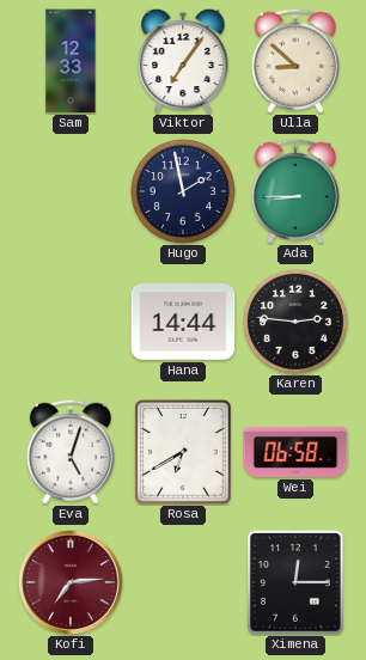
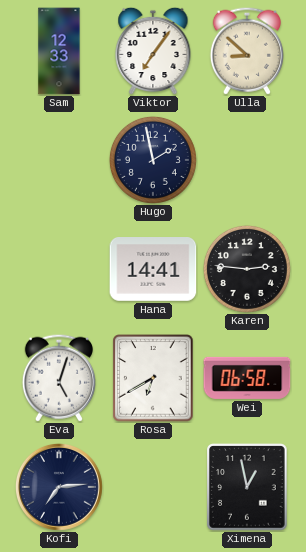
Ada: 8:45 -> none
Hana: 14:44 -> 14:41
Kofi dial: burgundy -> navy
Ximena: 12:15 -> 12:58
